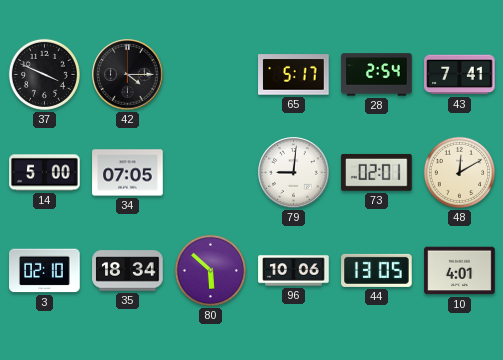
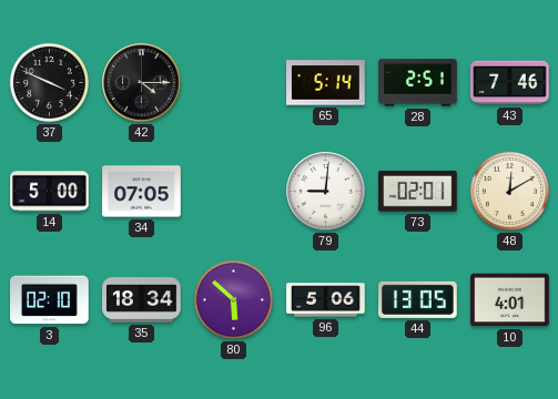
65: 5:17 -> 5:14
28: 2:54 -> 2:51
43: 7:41 -> 7:46
96: 10:06 -> 5:06
